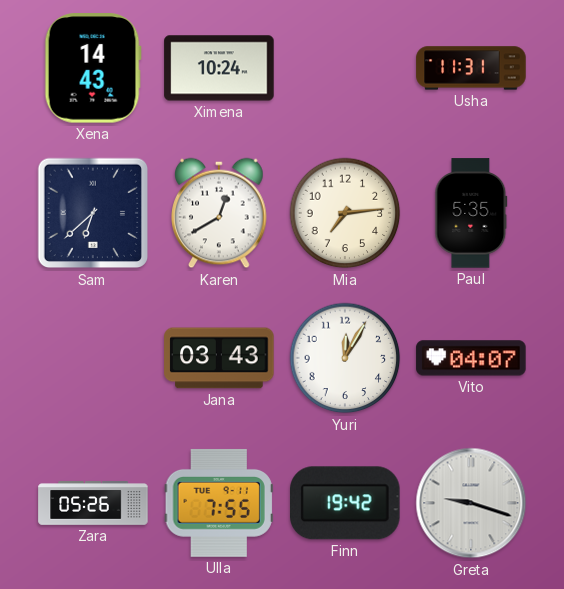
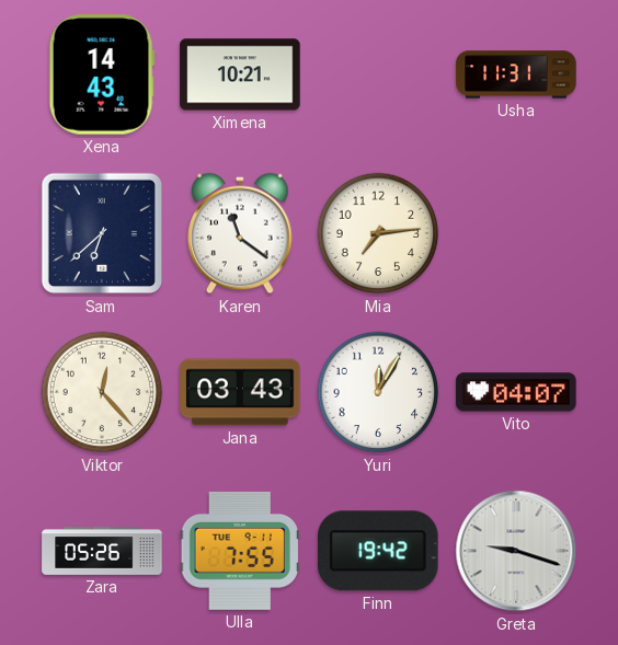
Ximena: 10:24 -> 10:21
Karen: 12:40 -> 11:21
Paul: 5:35 -> none
Viktor: none -> 12:23
